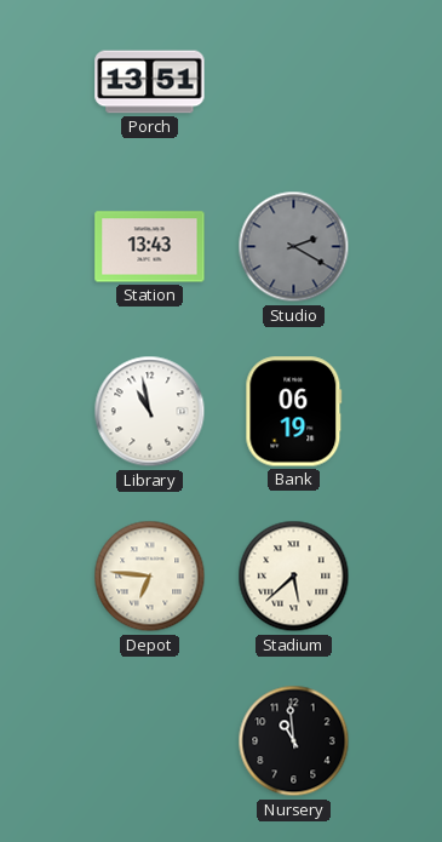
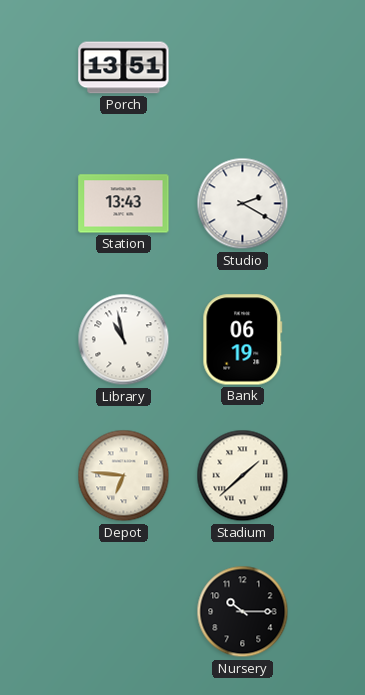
Studio dial: grey -> white
Stadium: 5:38 -> 1:38
Nursery: 10:59 -> 10:15
